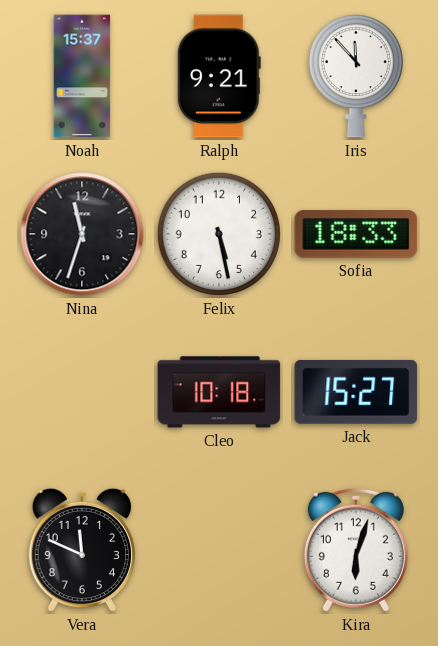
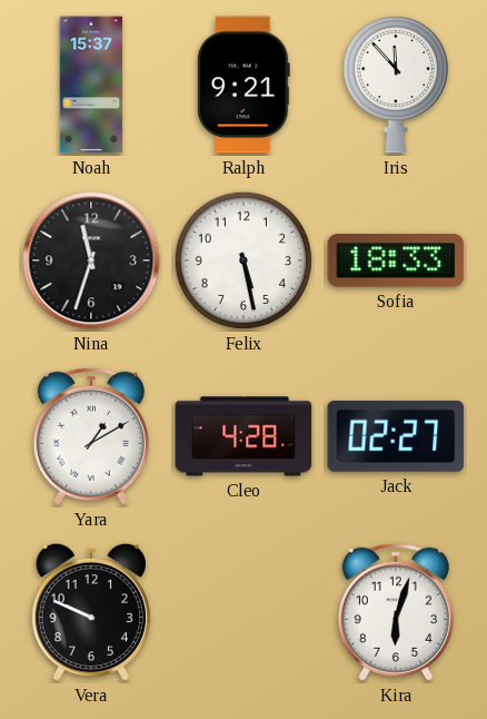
Yara: none -> 1:10
Cleo: 10:18 -> 4:28
Jack: 15:27 -> 02:27
Vera: 11:49 -> 9:49
